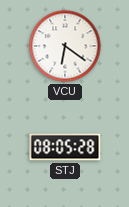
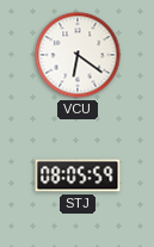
STJ: 08:05:28 -> 08:05:59
